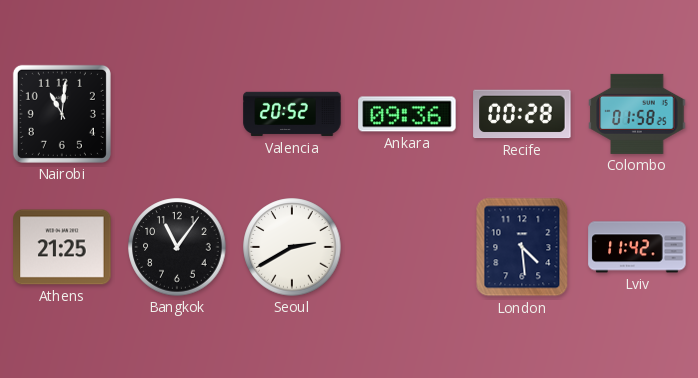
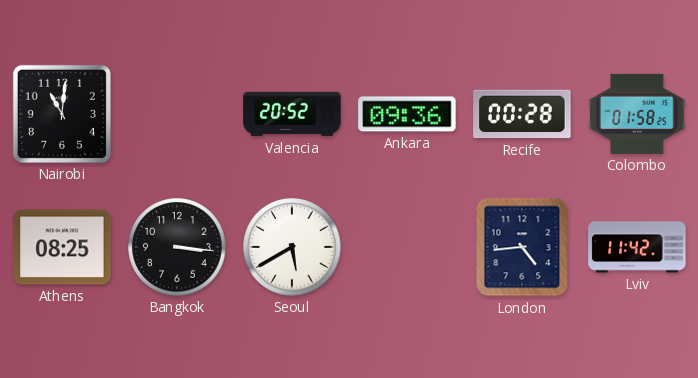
Athens: 21:25 -> 08:25
Bangkok: 11:06 -> 3:16
Seoul: 2:40 -> 5:40
London: 4:29 -> 4:44
